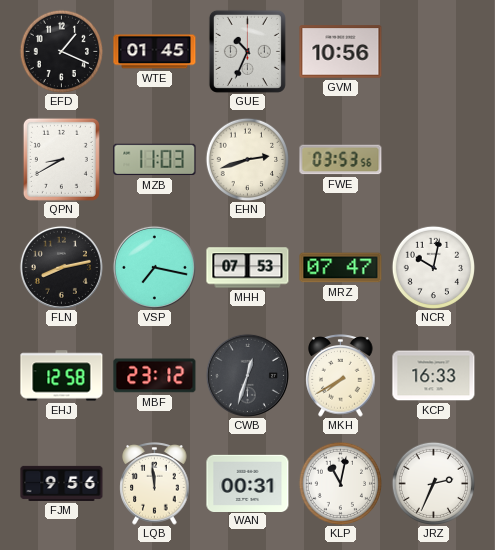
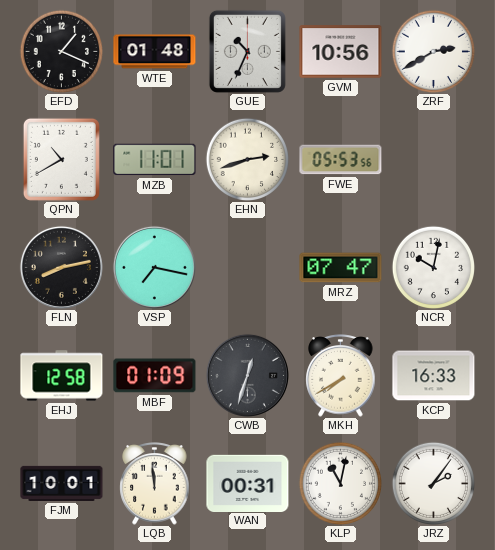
WTE: 01:45 -> 01:48
ZRF: none -> 2:40
QPN: 8:40 -> 10:40
MZB: 11:03 -> 11:01
FWE: 03:53 -> 05:53
MHH: 07:53 -> none
MBF: 23:12 -> 01:09
FJM: 9:56 -> 10:01
JRZ: 2:34 -> 2:06
